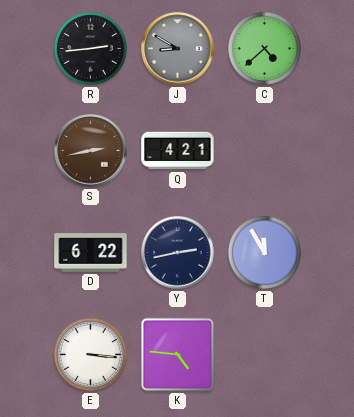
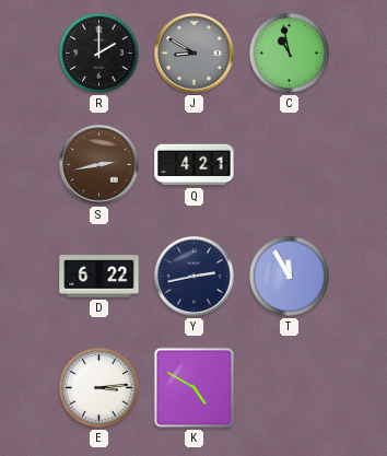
R: 2:44 -> 2:00
C: 4:38 -> 10:58
E: 3:16 -> 3:14
K: 4:46 -> 4:50
